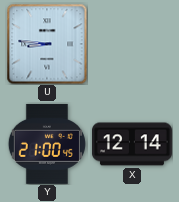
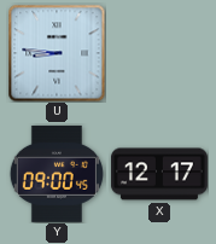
Y: 21:00 -> 09:00
X: 12:14 -> 12:17
